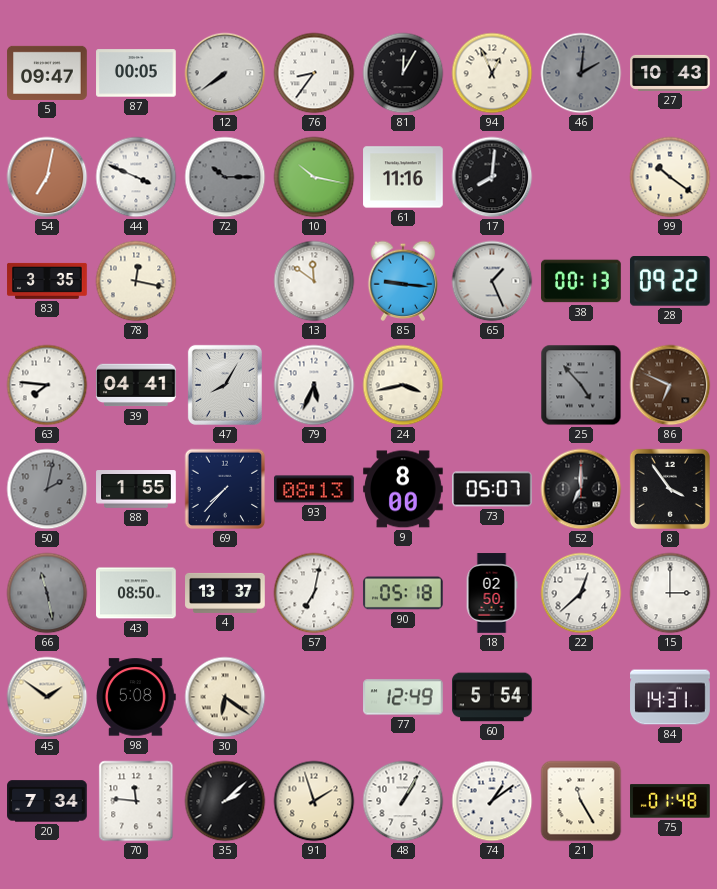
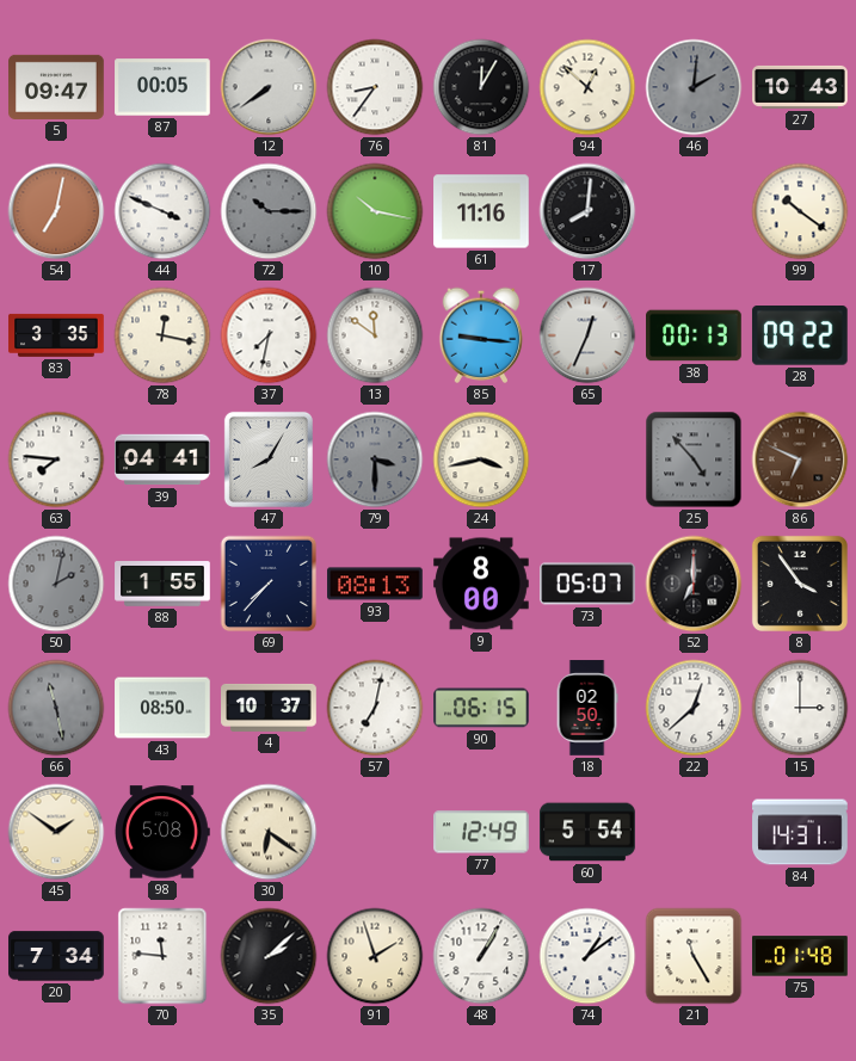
94: 12:56 -> 12:52
37: none -> 7:32
65: 1:26 -> 12:34
79: 5:34 -> 3:30
79 dial: white -> grey
4: 13:37 -> 10:37
90: 05:18 -> 06:15
